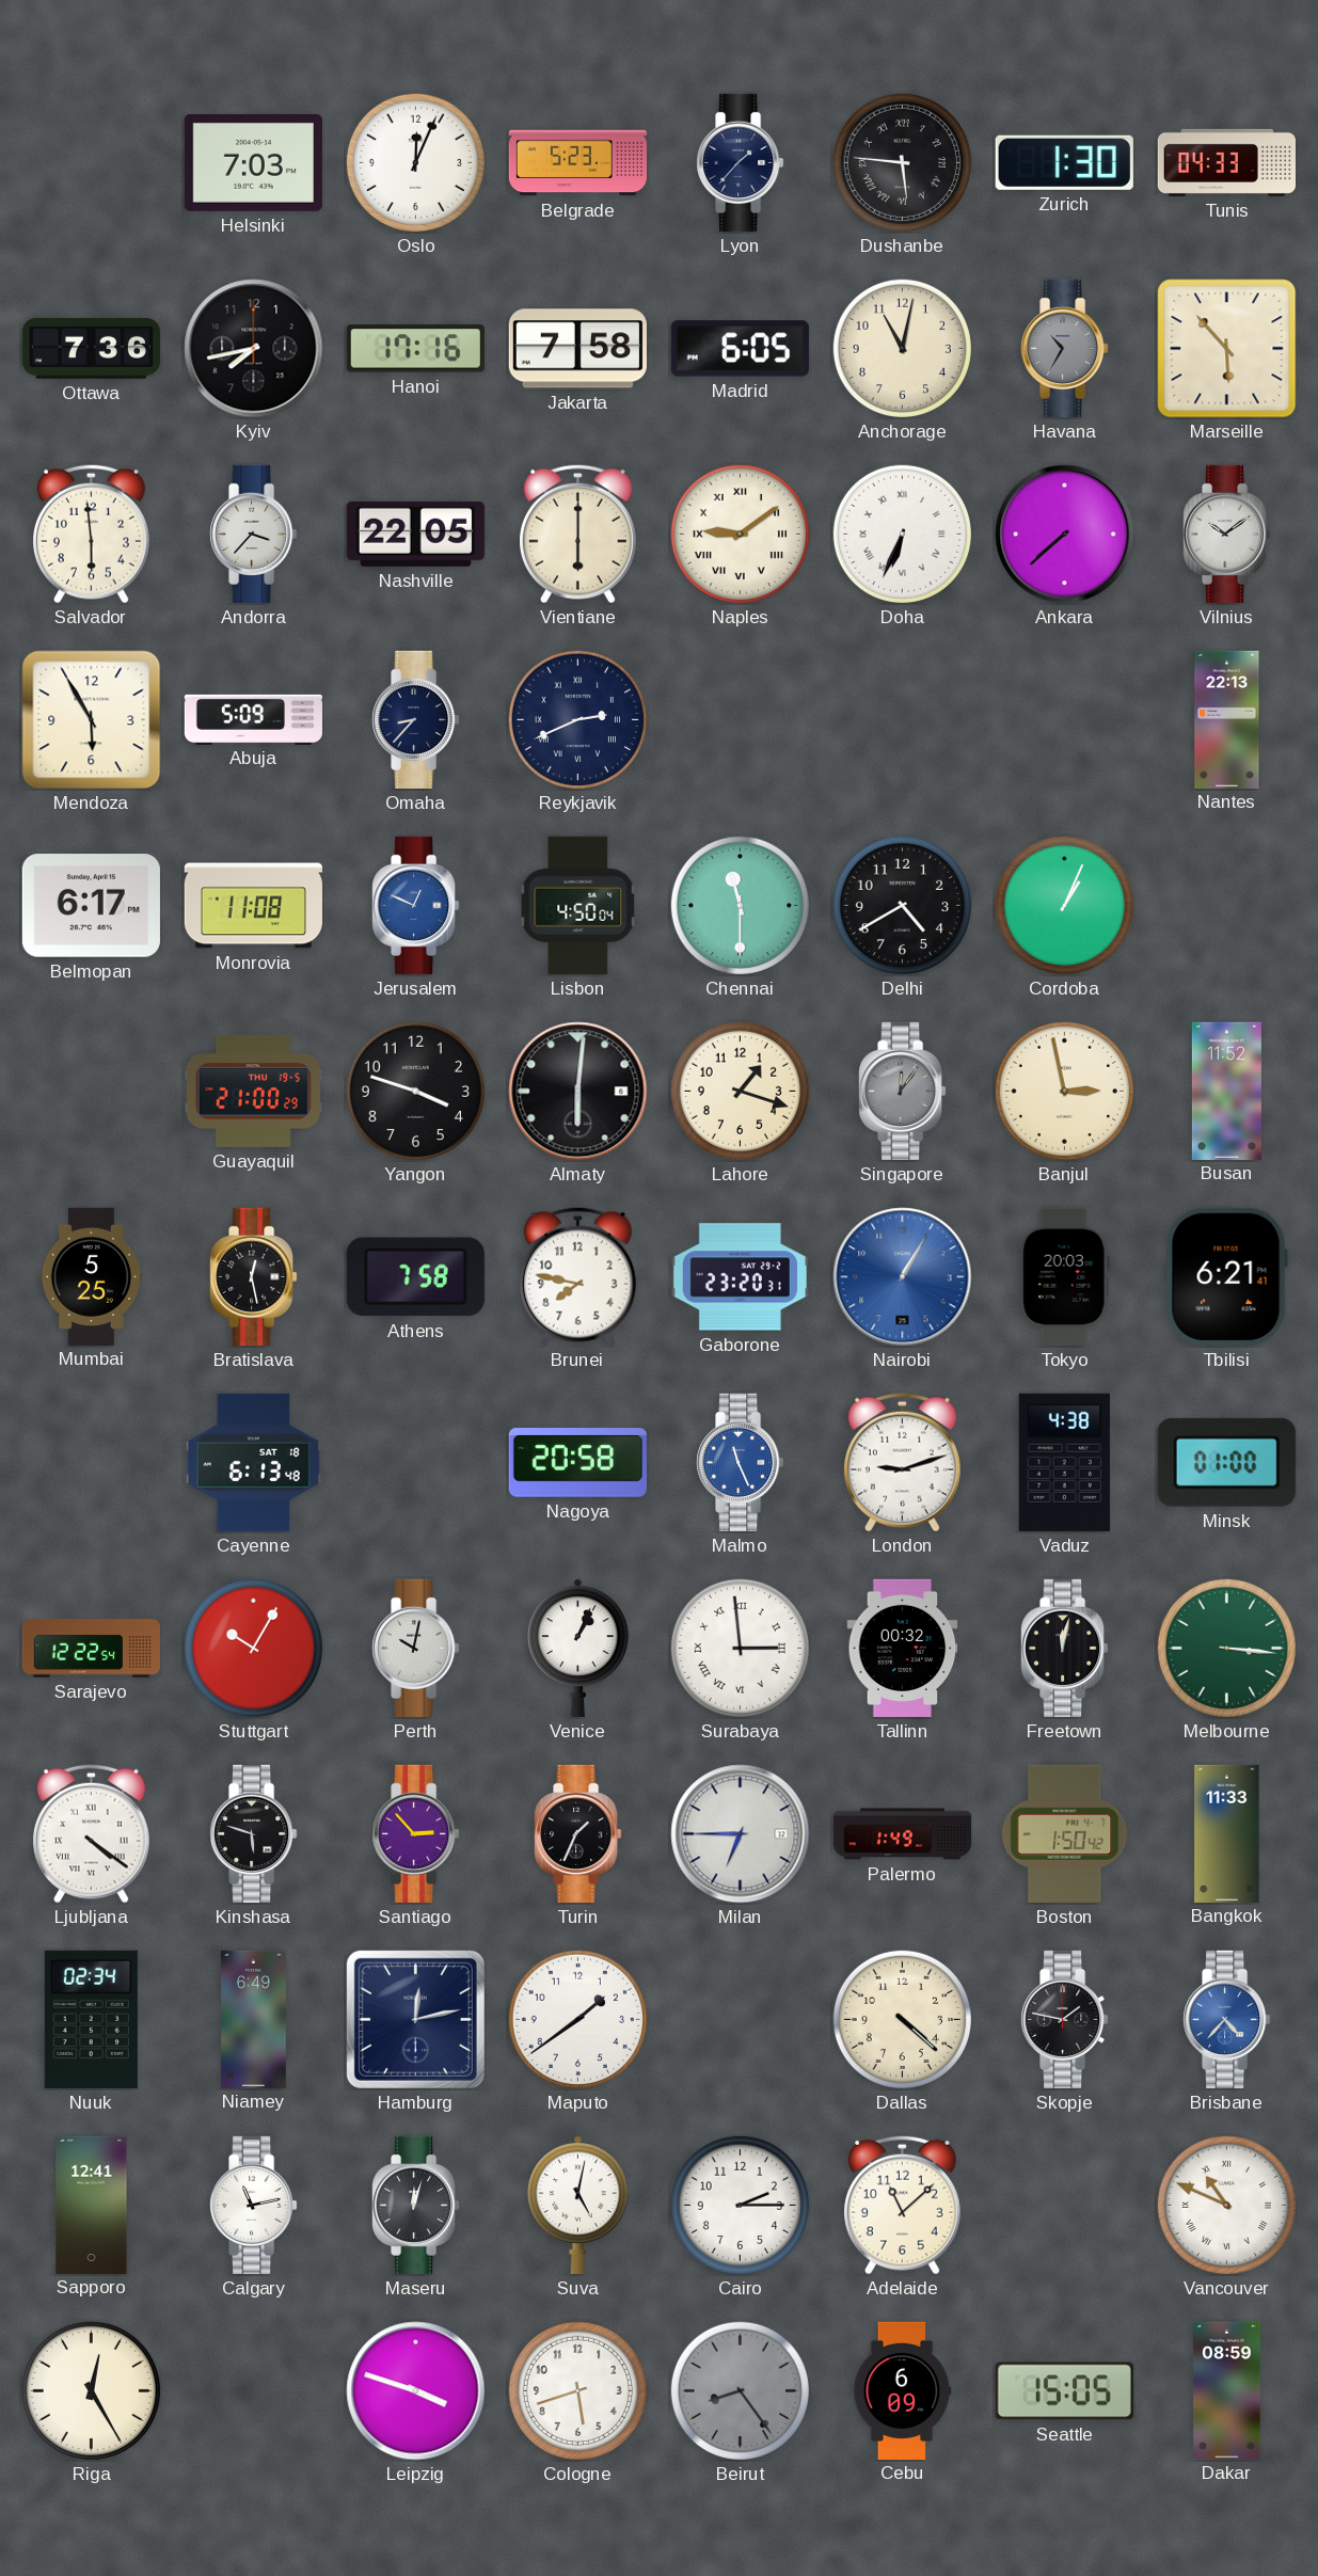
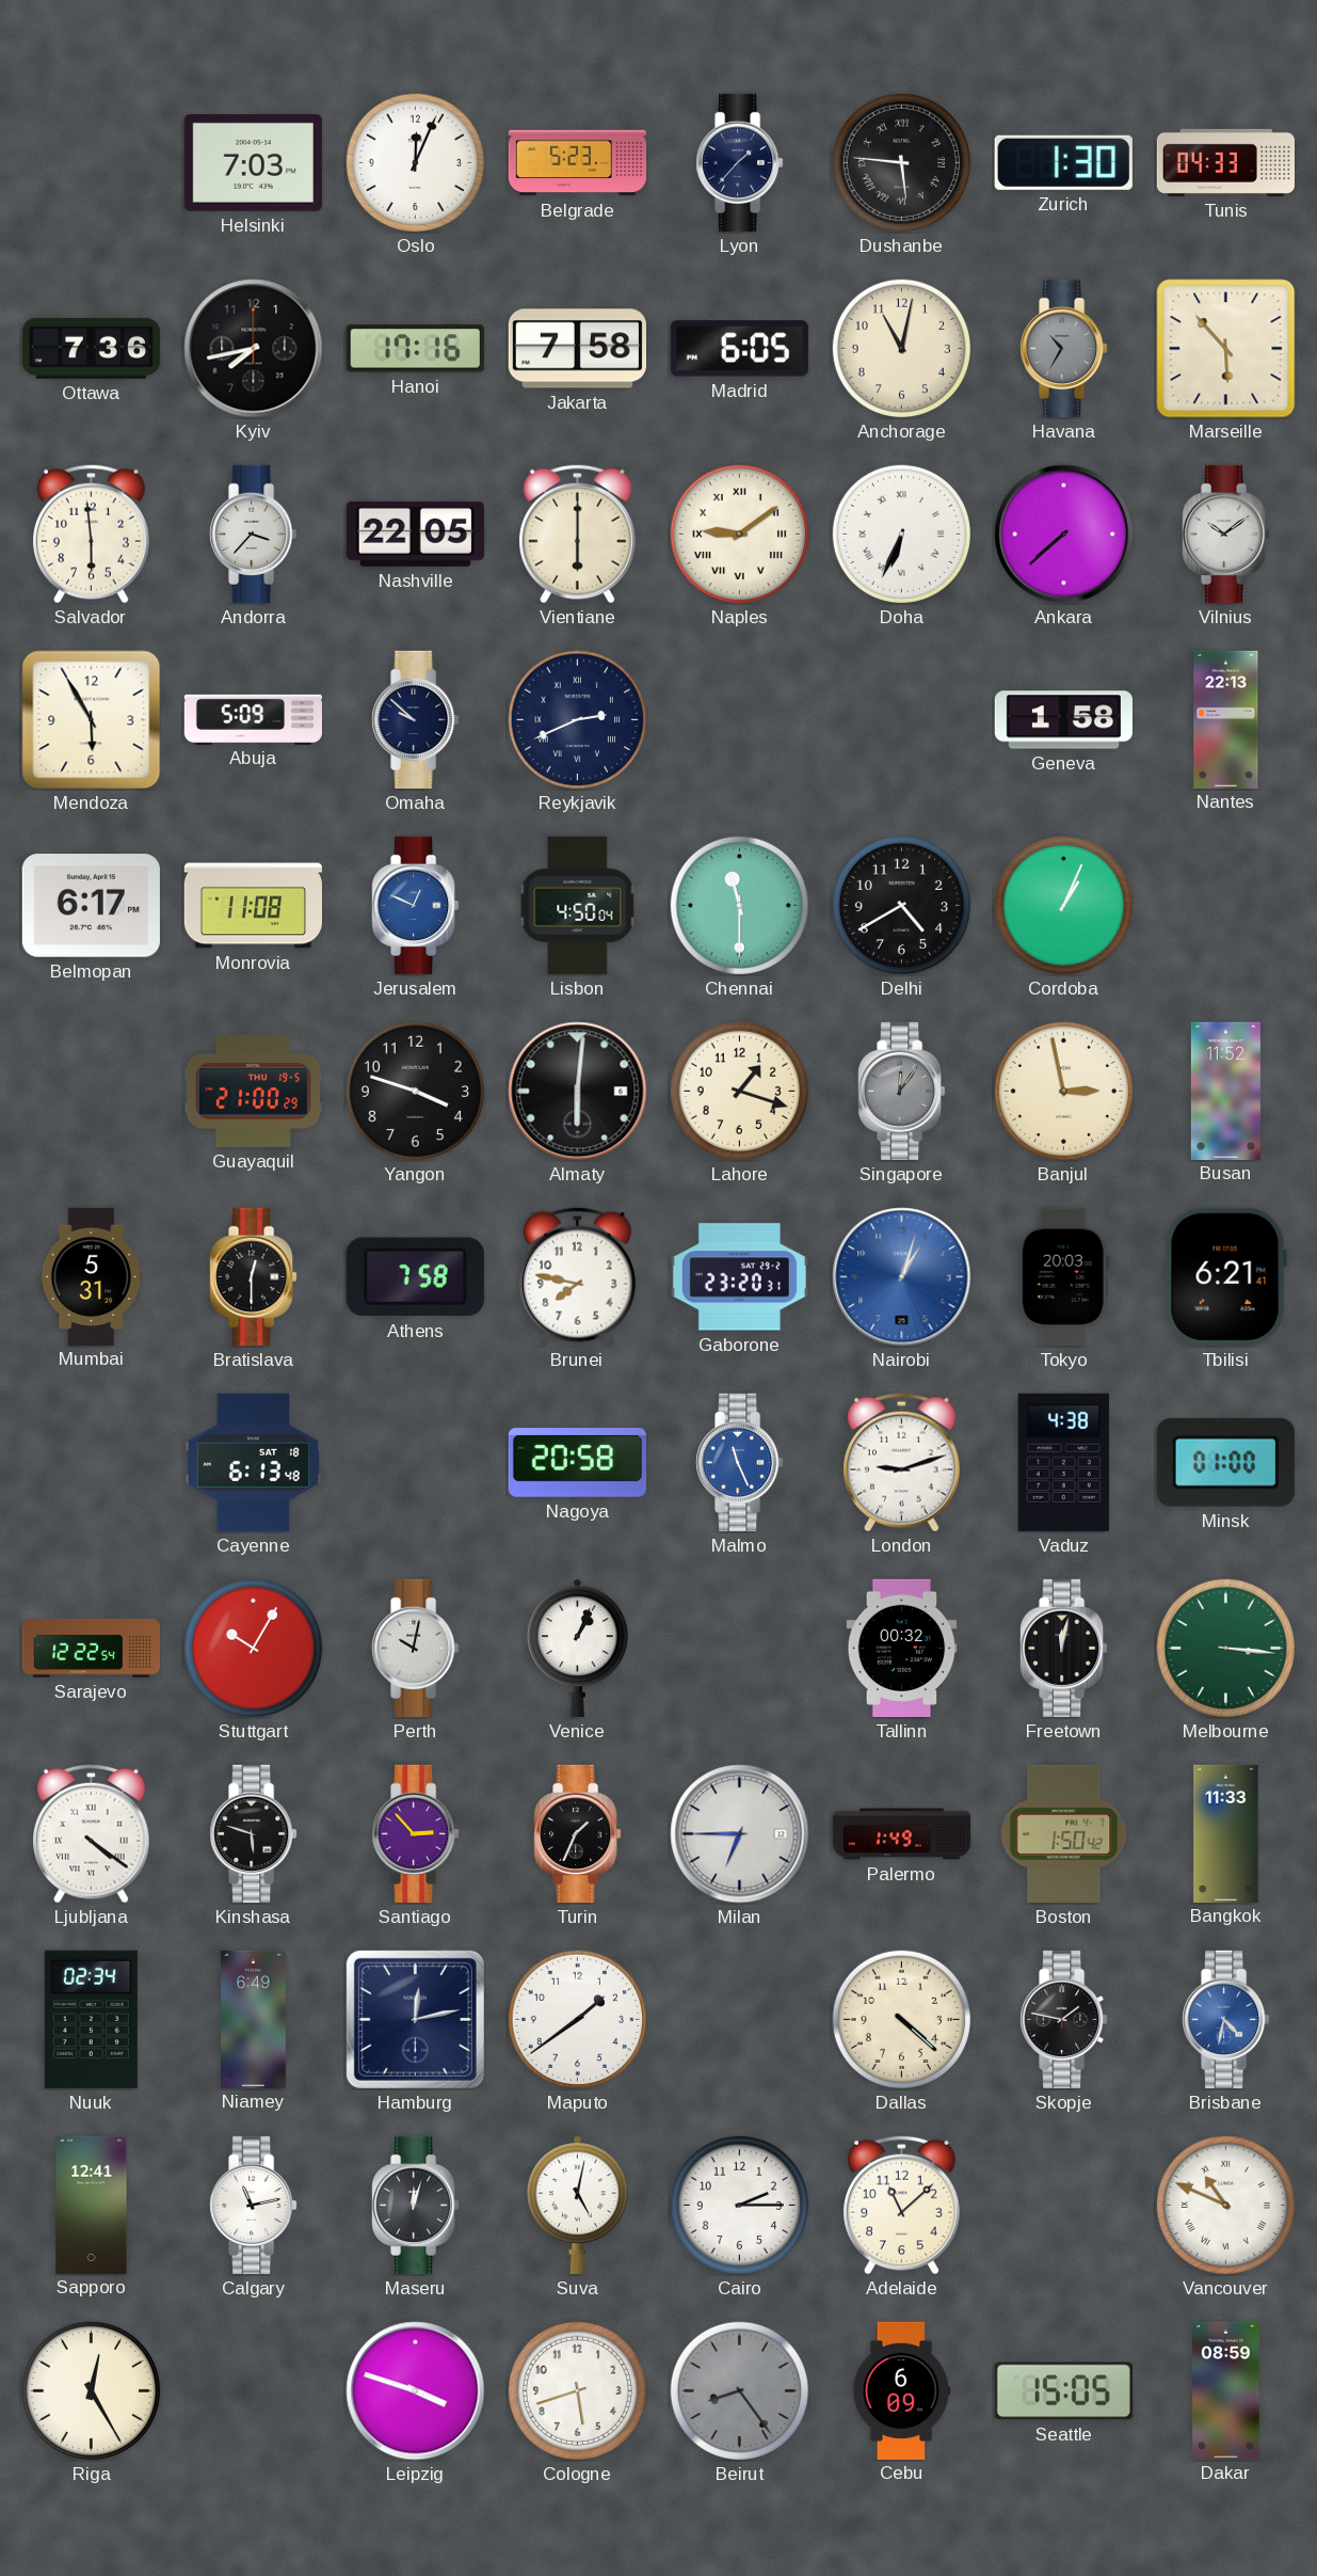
Omaha: 8:37 -> 9:52
Geneva: none -> 1:58
Mumbai: 5:25 -> 5:31
Bratislava: 12:28 -> 12:30
Nairobi: 1:05 -> 1:03
Surabaya: 2:59 -> none
Brisbane: 4:37 -> 4:32
